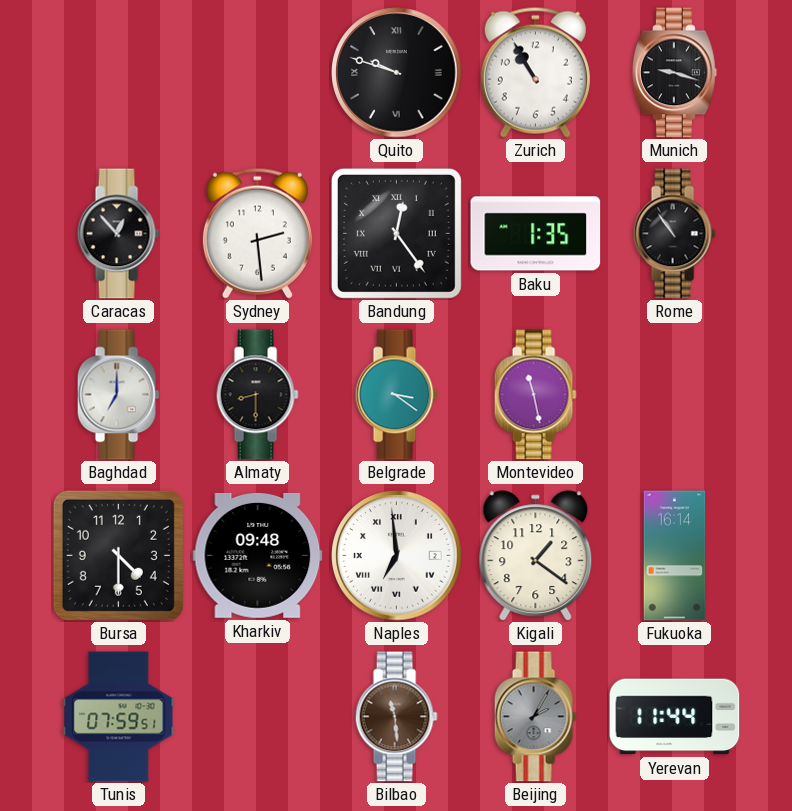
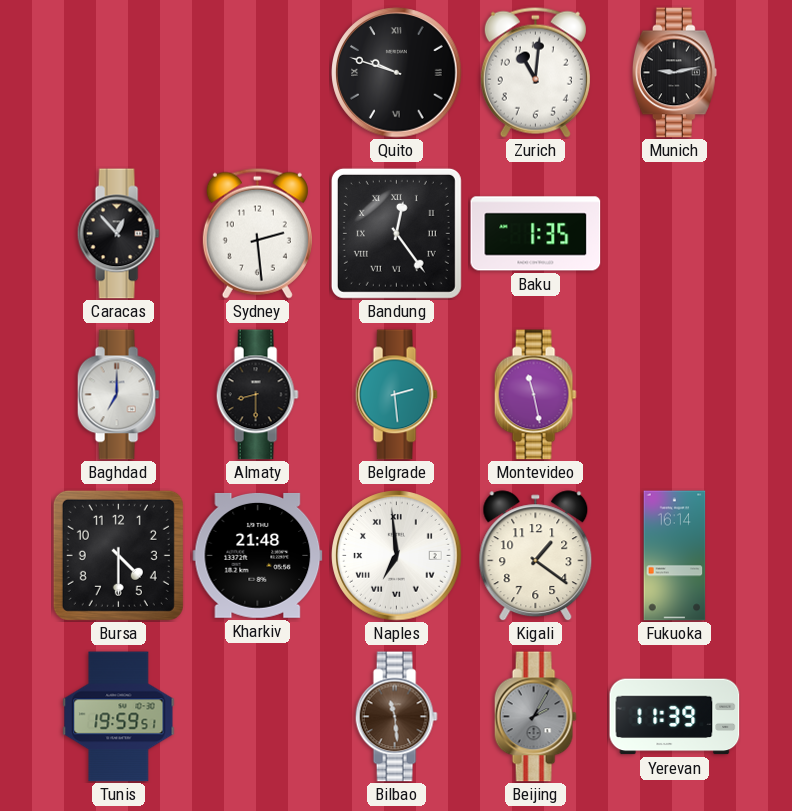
Zurich: 10:55 -> 11:01
Munich: 9:18 -> 9:13
Rome: 10:54 -> none
Belgrade: 3:21 -> 2:29
Kharkiv: 09:48 -> 21:48
Tunis: 07:59 -> 19:59
Yerevan: 11:44 -> 11:39
